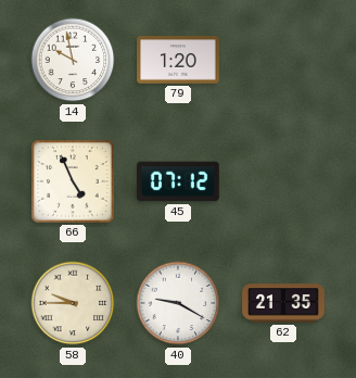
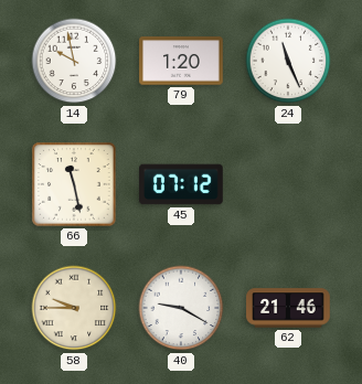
24: none -> 11:26
66: 4:56 -> 11:28
62: 21:35 -> 21:46
